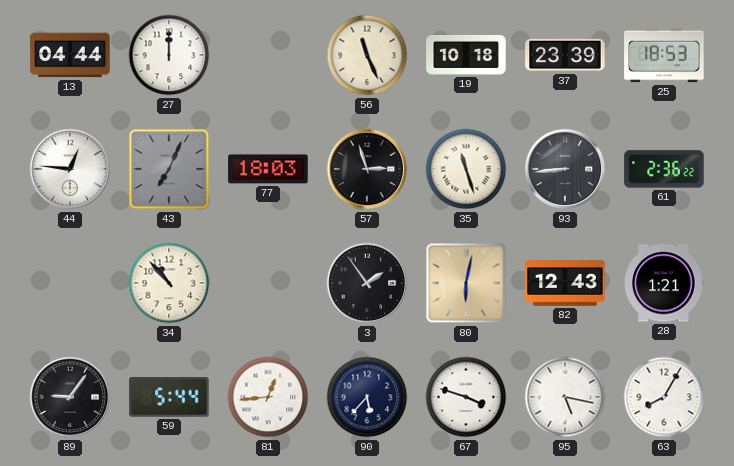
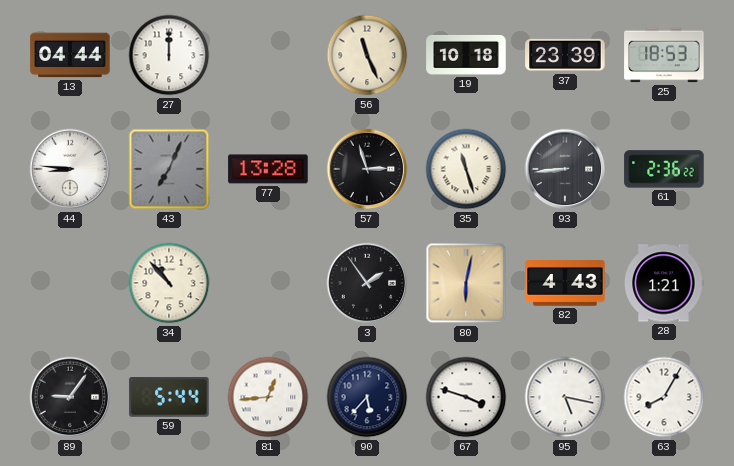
44: 12:46 -> 8:46
77: 18:03 -> 13:28
82: 12:43 -> 4:43
